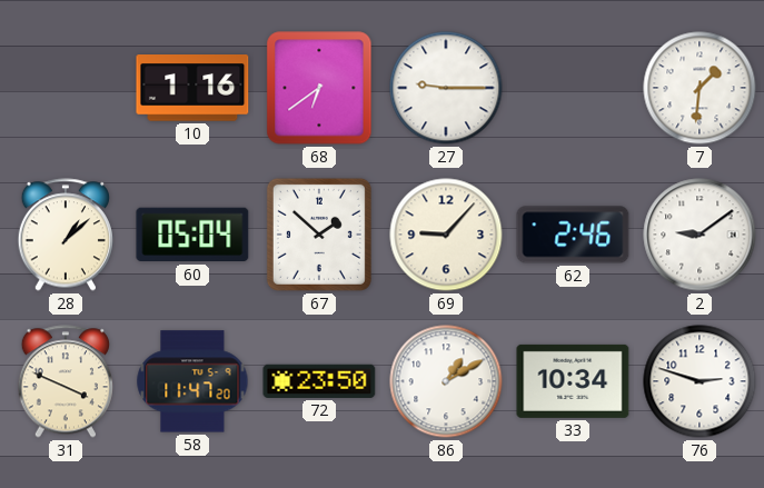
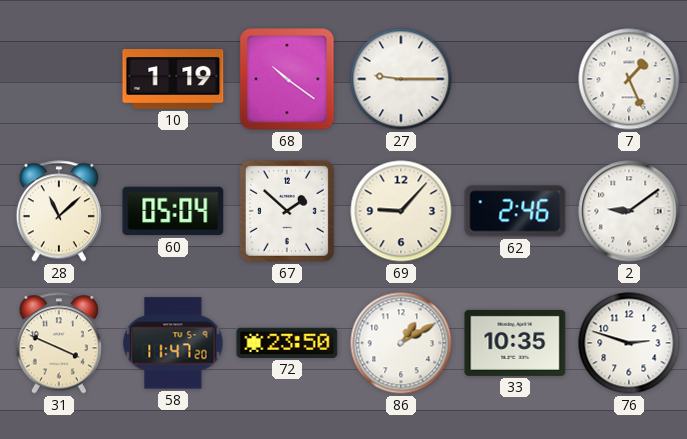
10: 1:16 -> 1:19
68: 6:39 -> 10:21
7: 1:31 -> 1:26
28: 1:08 -> 11:08
33: 10:34 -> 10:35
